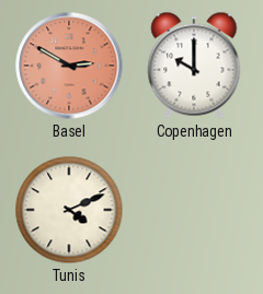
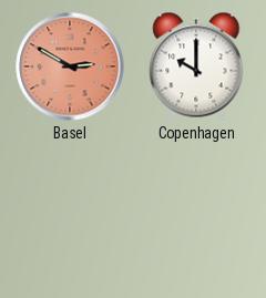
Tunis: 4:11 -> none
